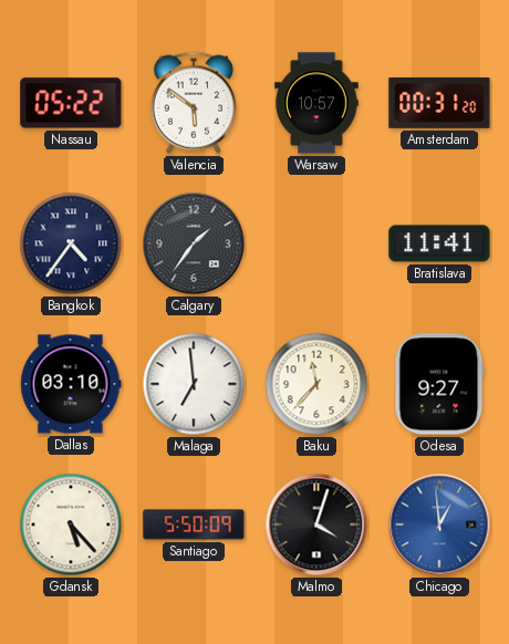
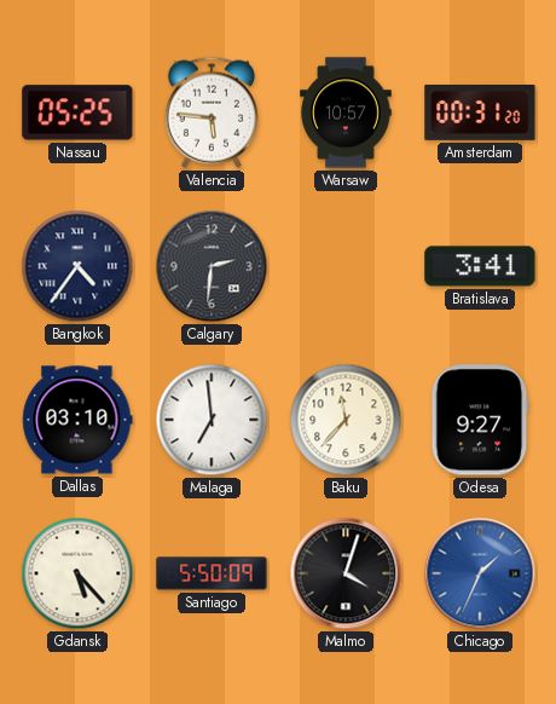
Nassau: 05:22 -> 05:25
Valencia: 5:51 -> 5:46
Calgary: 1:36 -> 2:31
Bratislava: 11:41 -> 3:41
Chicago: 12:59 -> 1:34
